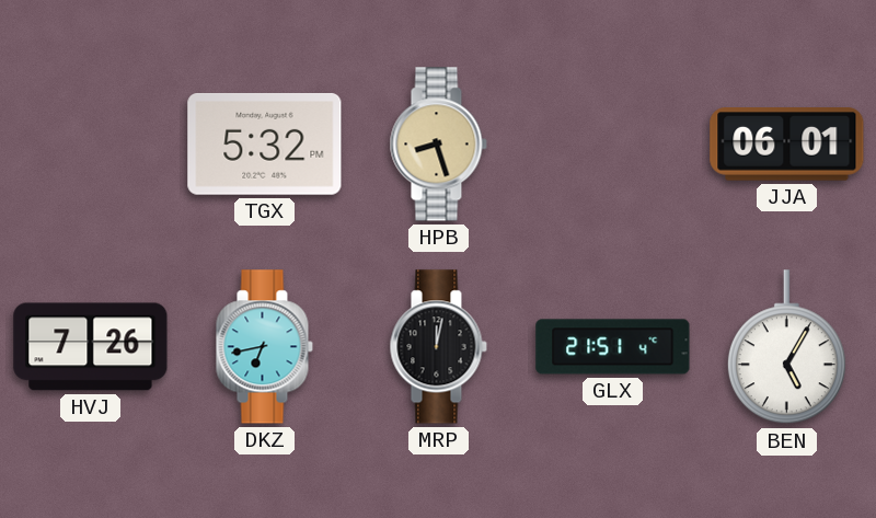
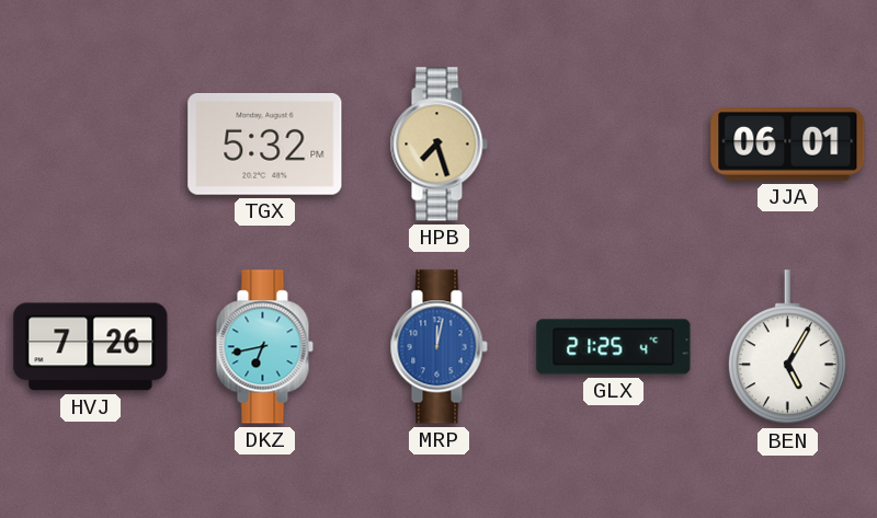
HPB: 8:27 -> 7:27
MRP dial: black -> blue
GLX: 21:51 -> 21:25
